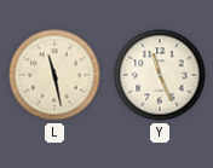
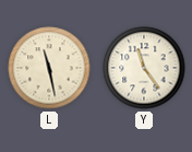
Y: 11:26 -> 11:24
